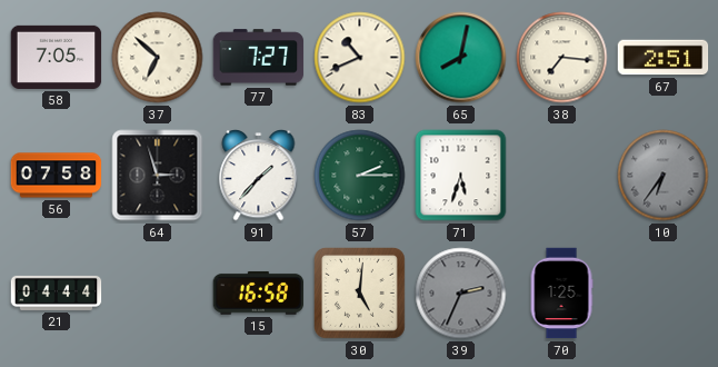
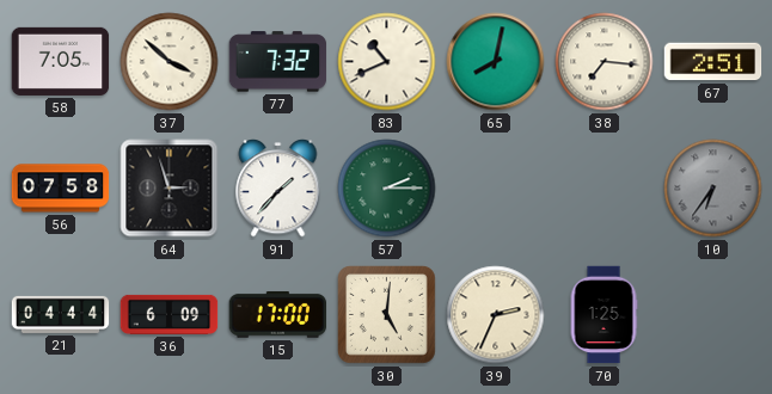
37: 6:52 -> 3:52
77: 7:27 -> 7:32
71: 5:33 -> none
36: none -> 6:09
15: 16:58 -> 17:00
39 dial: grey -> cream
